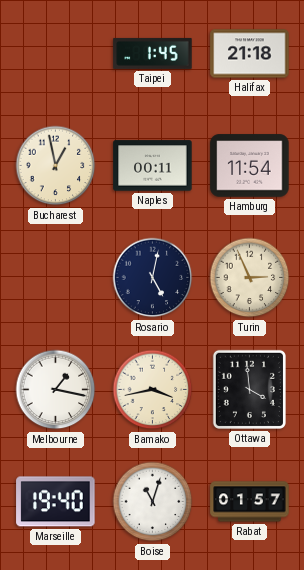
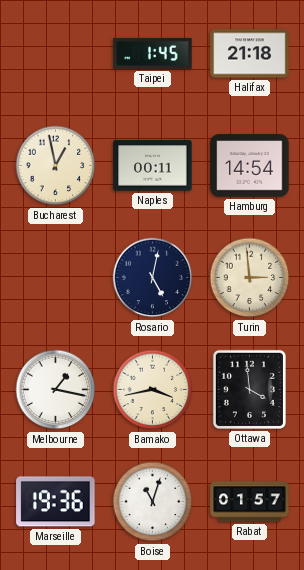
Hamburg: 11:54 -> 14:54
Turin: 2:56 -> 2:59
Marseille: 19:40 -> 19:36
